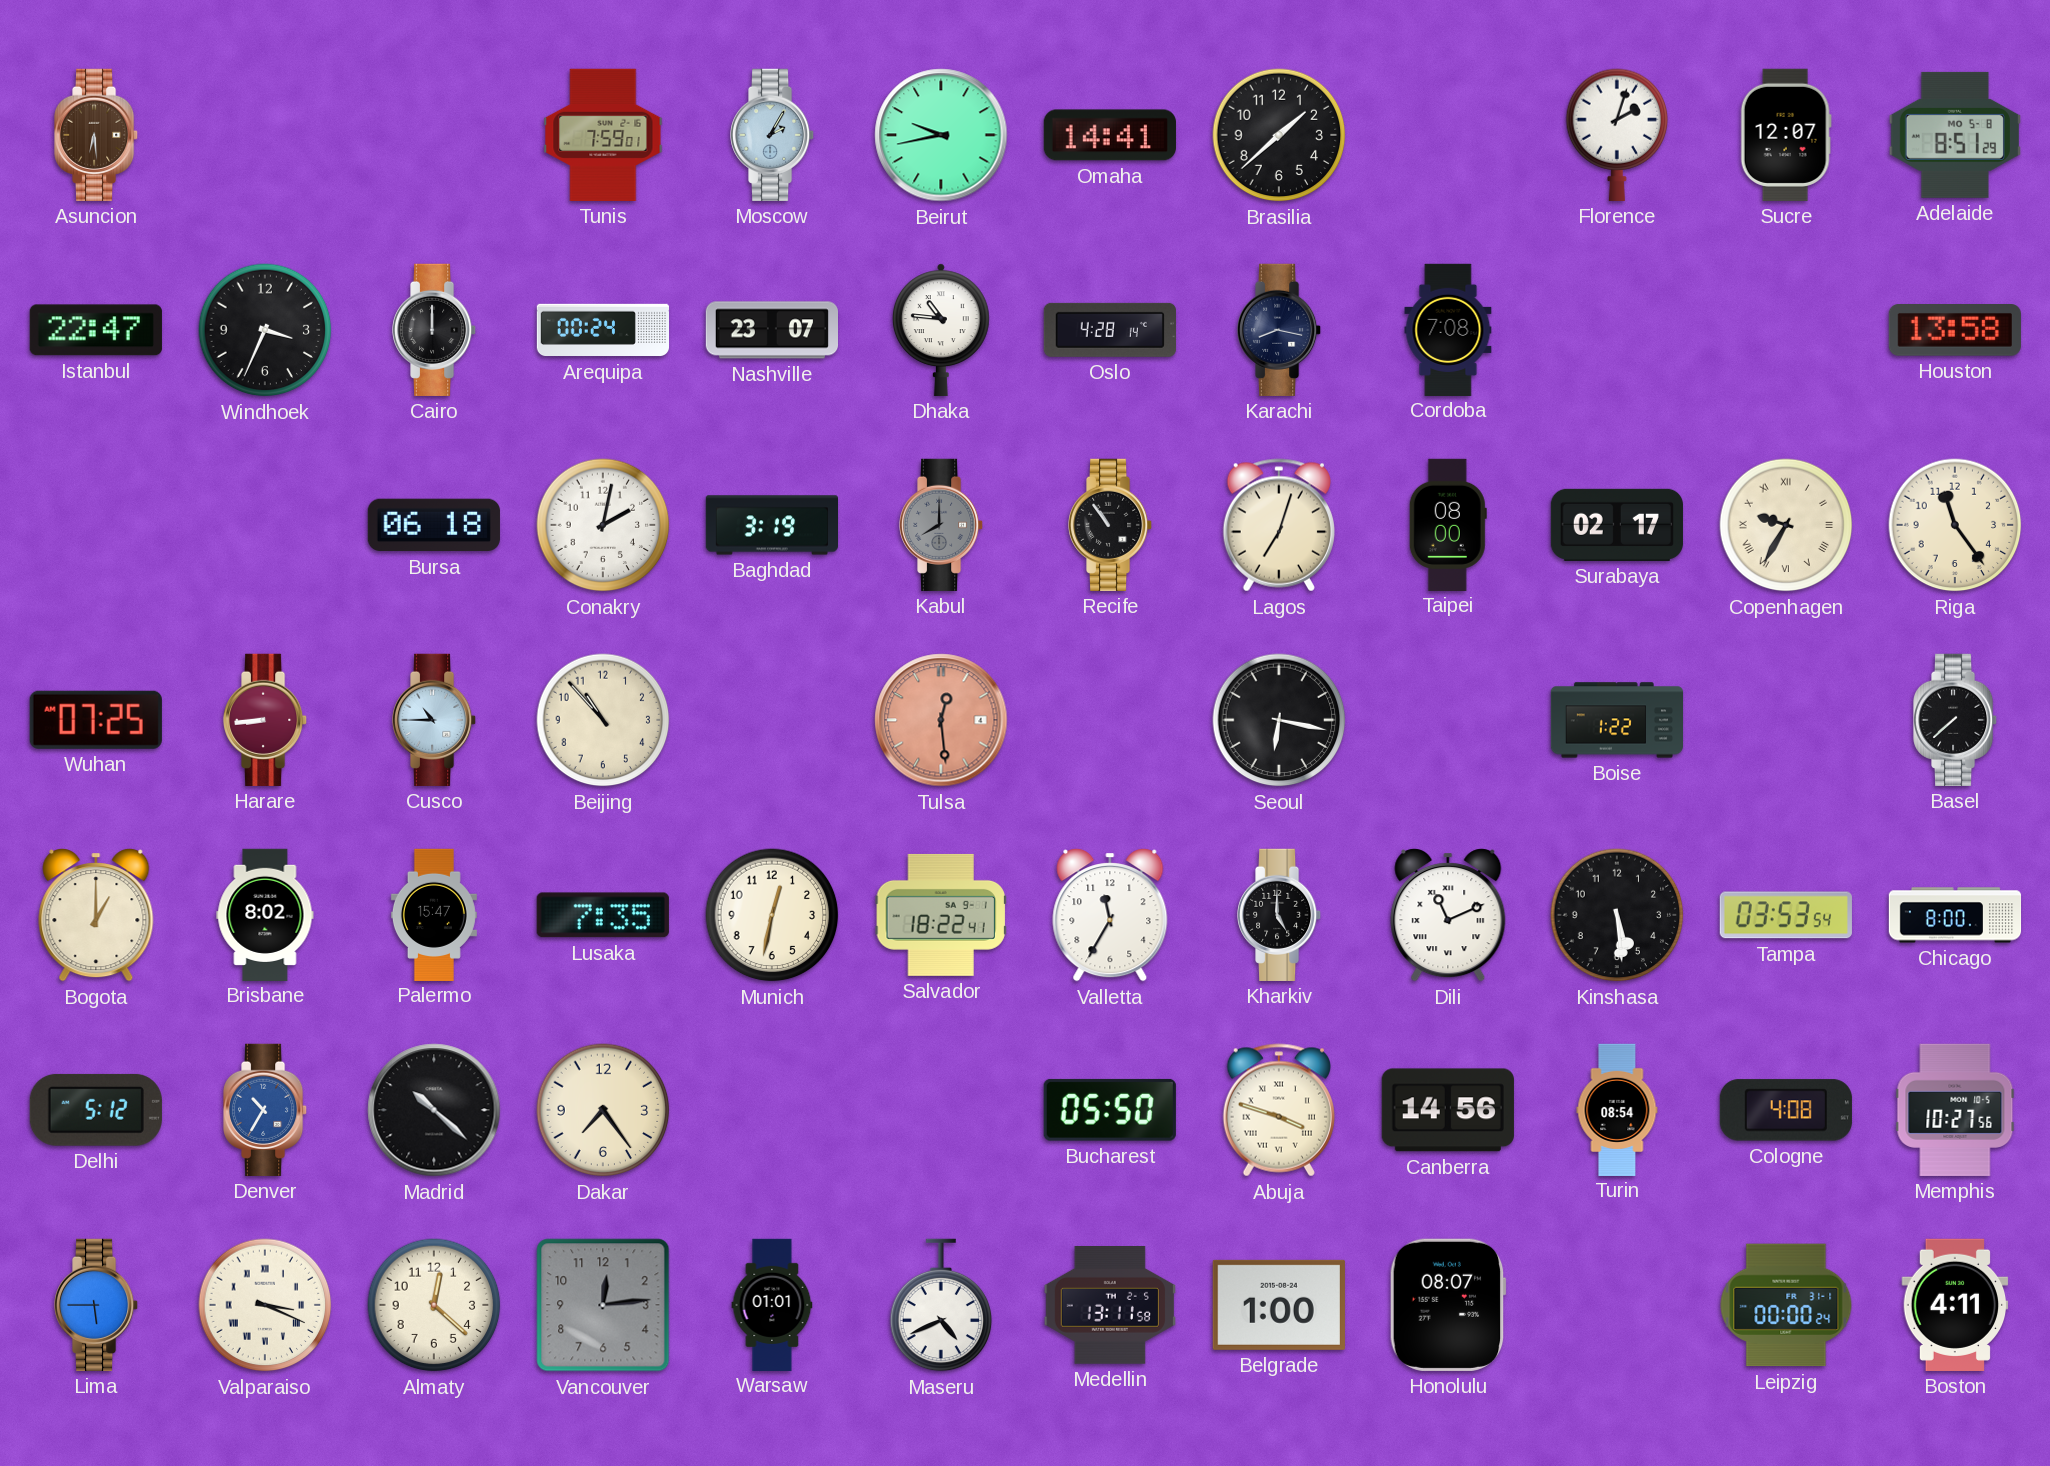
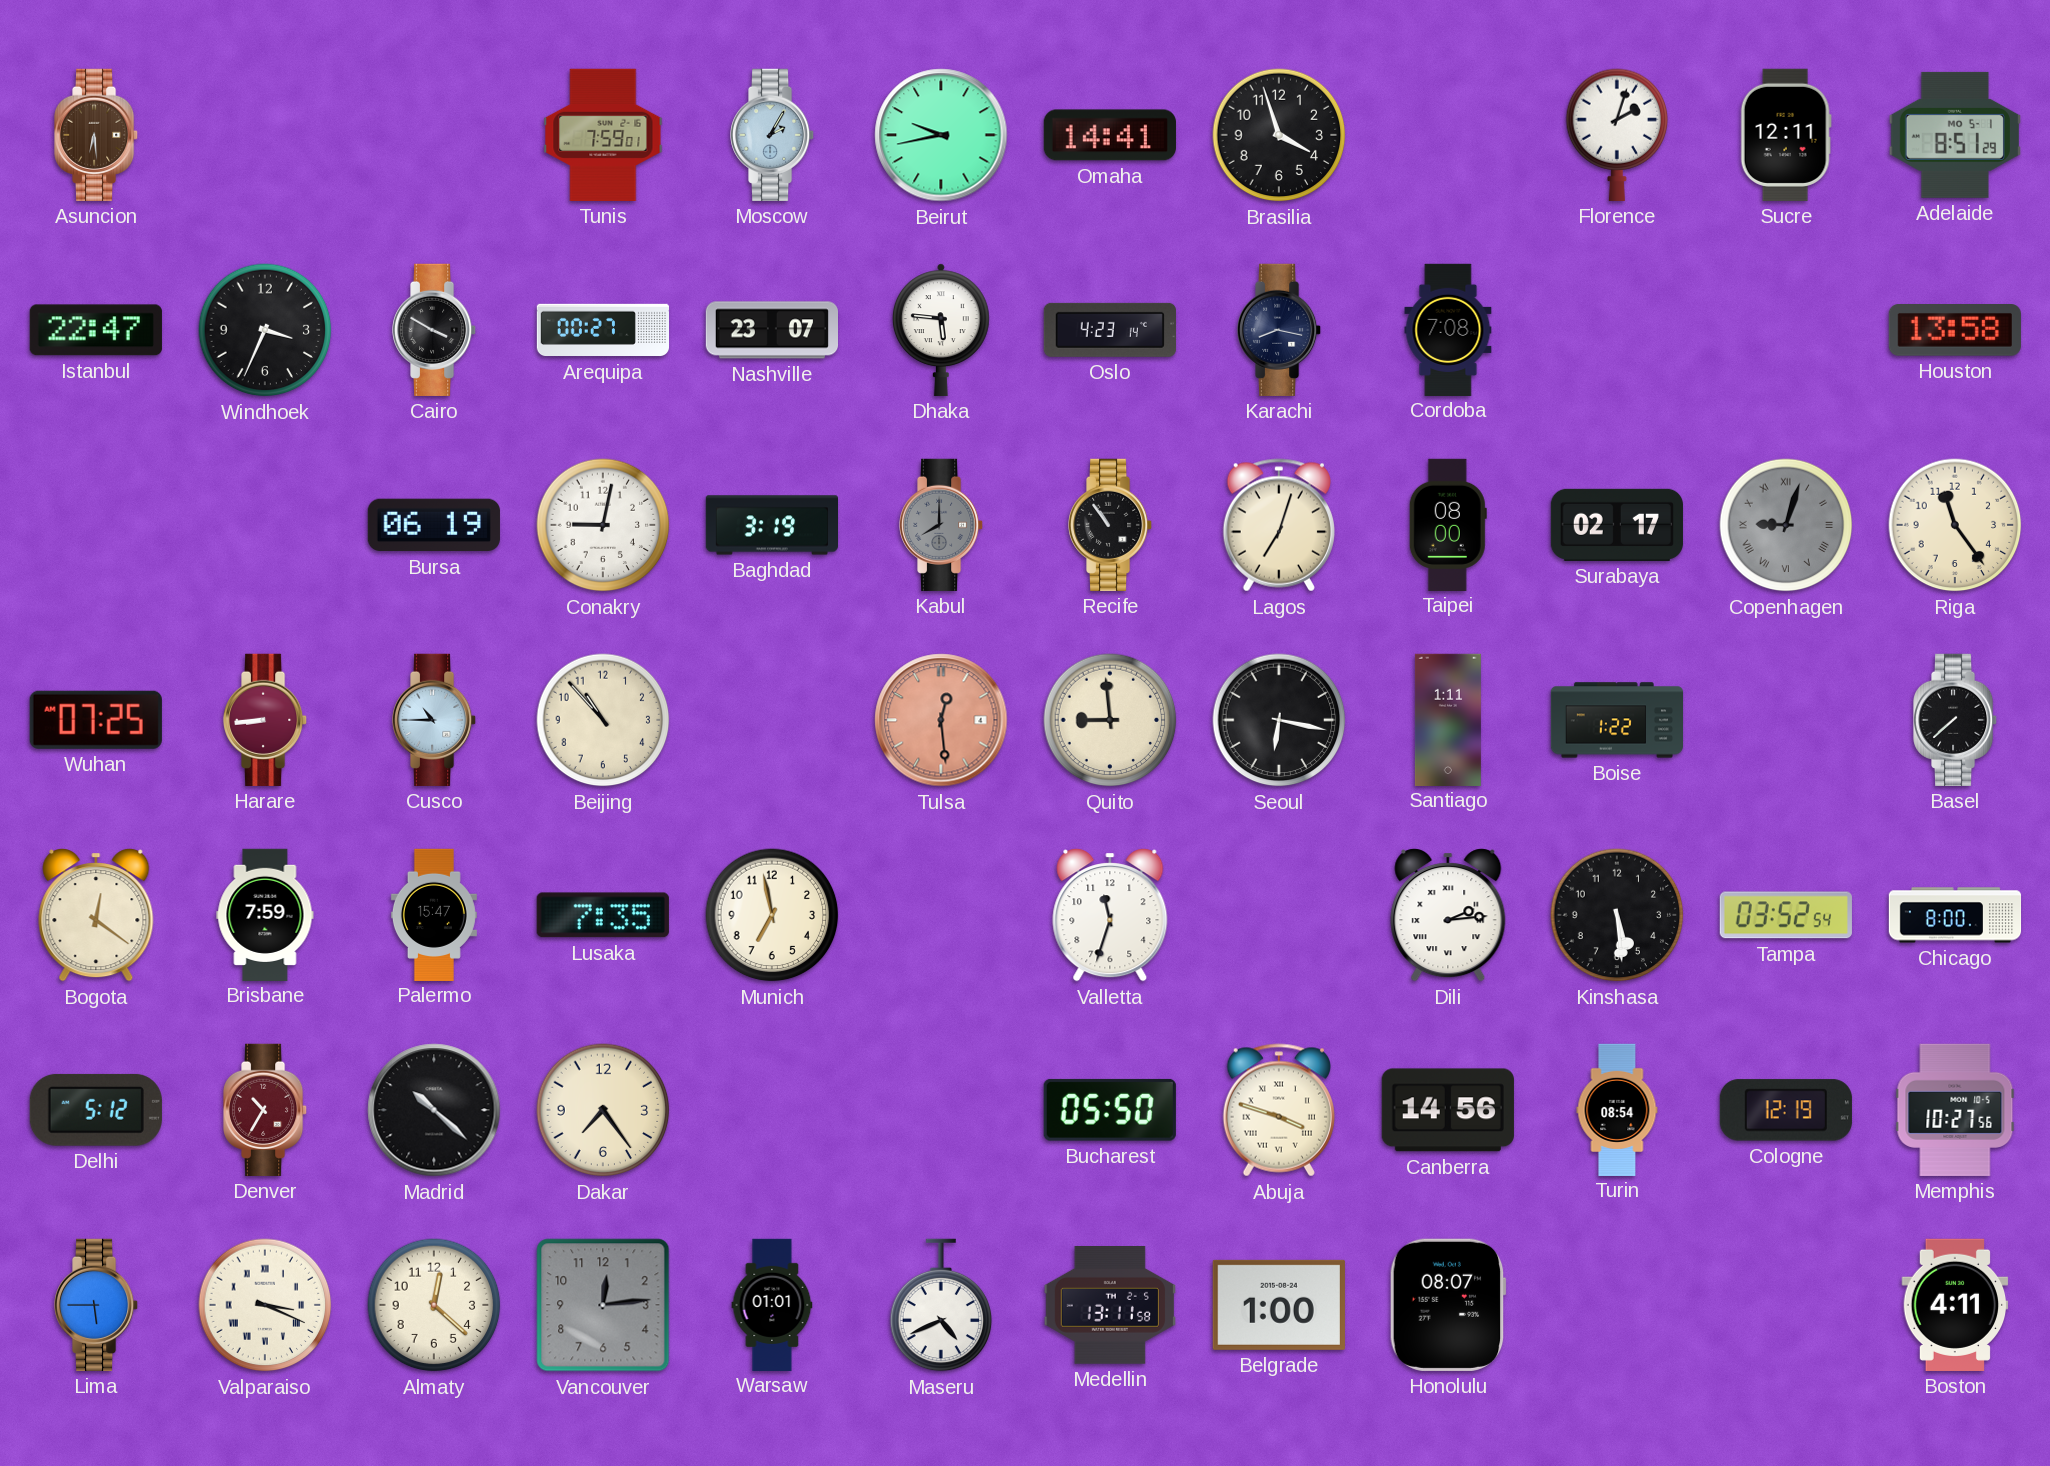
Brasilia: 1:38 -> 3:57
Sucre: 12:07 -> 12:11
Adelaide date: MO 5-8 -> MO 5-1
Cairo: 12:00 -> 3:50
Arequipa: 00:24 -> 00:27
Dhaka: 10:46 -> 5:46
Oslo: 4:28 -> 4:23
Bursa: 06:18 -> 06:19
Conakry: 2:02 -> 9:02
Copenhagen: 9:35 -> 9:03
Copenhagen dial: cream -> grey
Quito: none -> 8:59
Santiago: none -> 1:11
Bogota: 1:00 -> 12:21
Brisbane: 8:02 -> 7:59
Munich: 12:32 -> 6:58
Salvador: 18:22 -> none
Valletta: 11:35 -> 11:33
Kharkiv: 5:00 -> none
Dili: 11:11 -> 2:14
Tampa: 03:53 -> 03:52
Denver dial: blue -> burgundy
Cologne: 4:08 -> 12:19
Leipzig: 00:00 -> none
